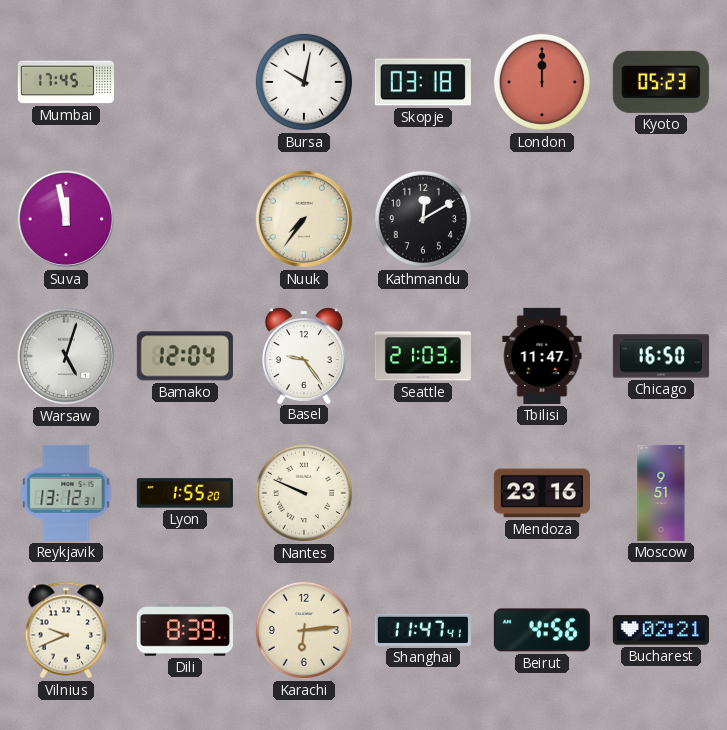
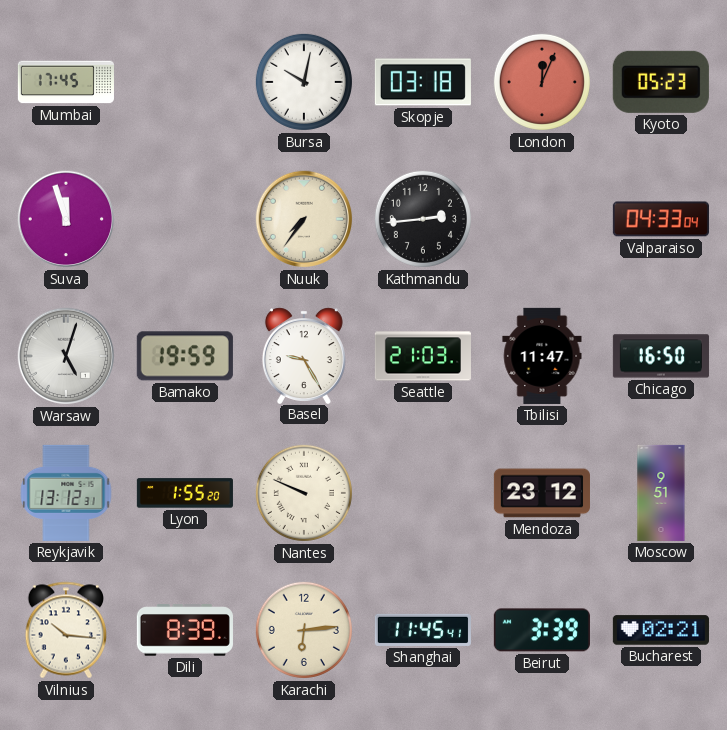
London: 12:00 -> 12:04
Suva: 11:58 -> 11:57
Kathmandu: 12:10 -> 2:44
Valparaiso: none -> 04:33
Bamako: 12:04 -> 19:59
Basel: 9:24 -> 9:25
Mendoza: 23:16 -> 23:12
Vilnius: 9:41 -> 10:16
Shanghai: 11:47 -> 11:45
Beirut: 4:56 -> 3:39
